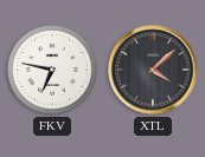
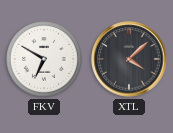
FKV: 6:47 -> 6:50
